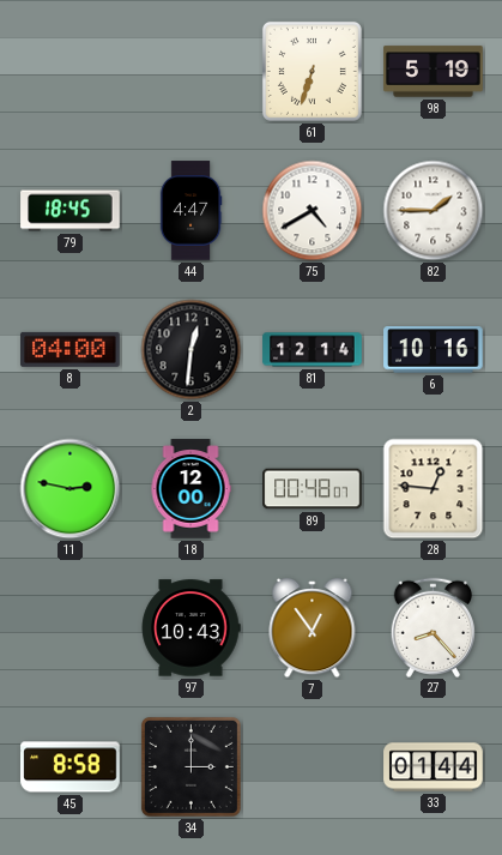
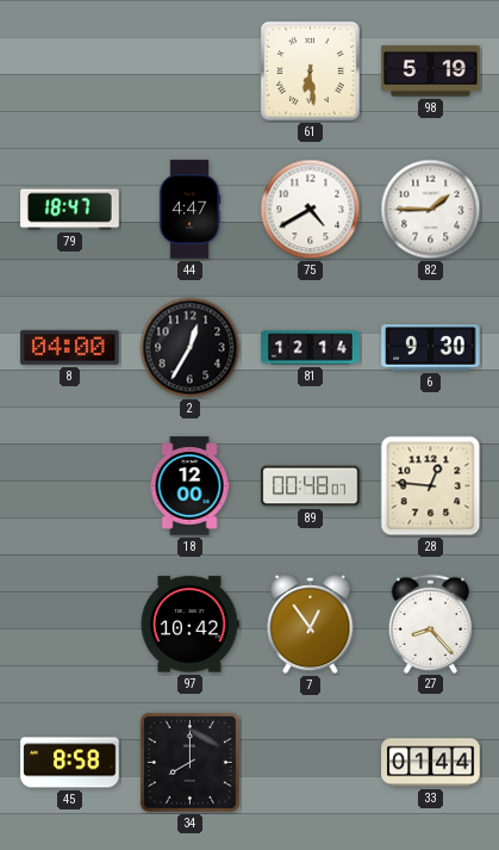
61: 6:33 -> 6:29
79: 18:45 -> 18:47
2: 12:31 -> 12:35
6: 10:16 -> 9:30
11: 2:47 -> none
97: 10:43 -> 10:42
34: 3:00 -> 8:00
